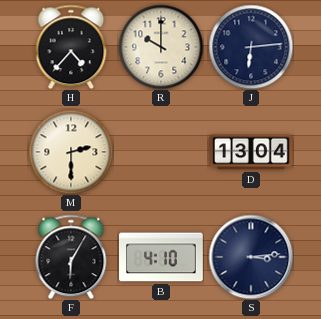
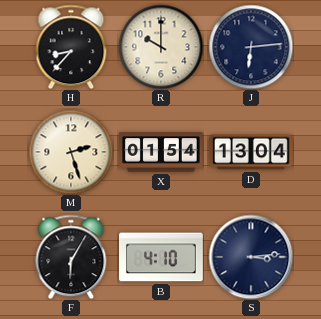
H: 4:37 -> 8:37
M: 2:30 -> 2:27
X: none -> 01:54
